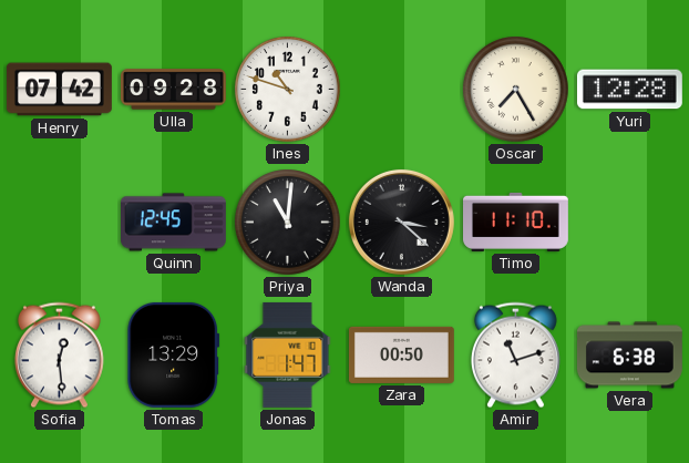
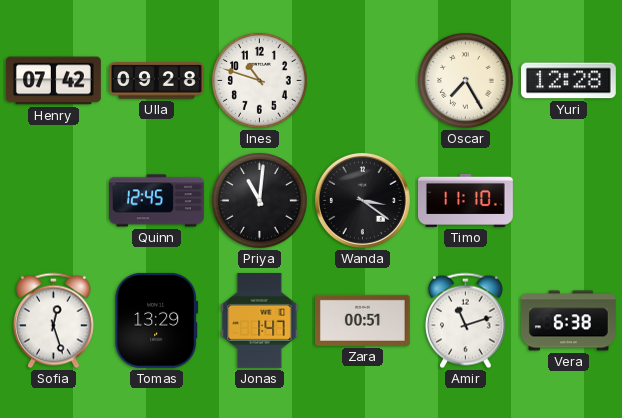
Wanda: 3:22 -> 3:21
Sofia: 12:29 -> 12:27
Zara: 00:50 -> 00:51
